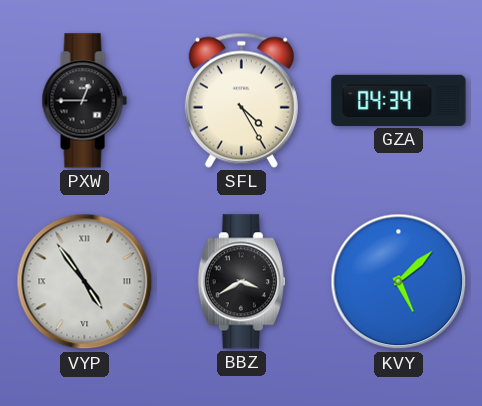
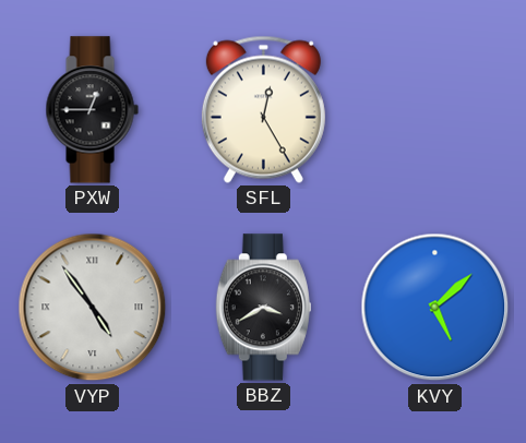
SFL: 4:25 -> 12:25
GZA: 04:34 -> none
